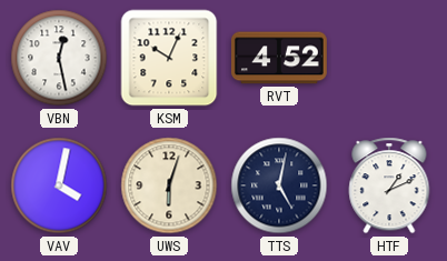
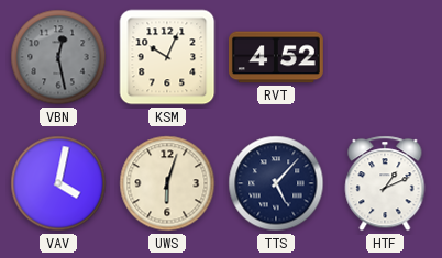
VBN dial: white -> grey
TTS: 5:02 -> 5:07
